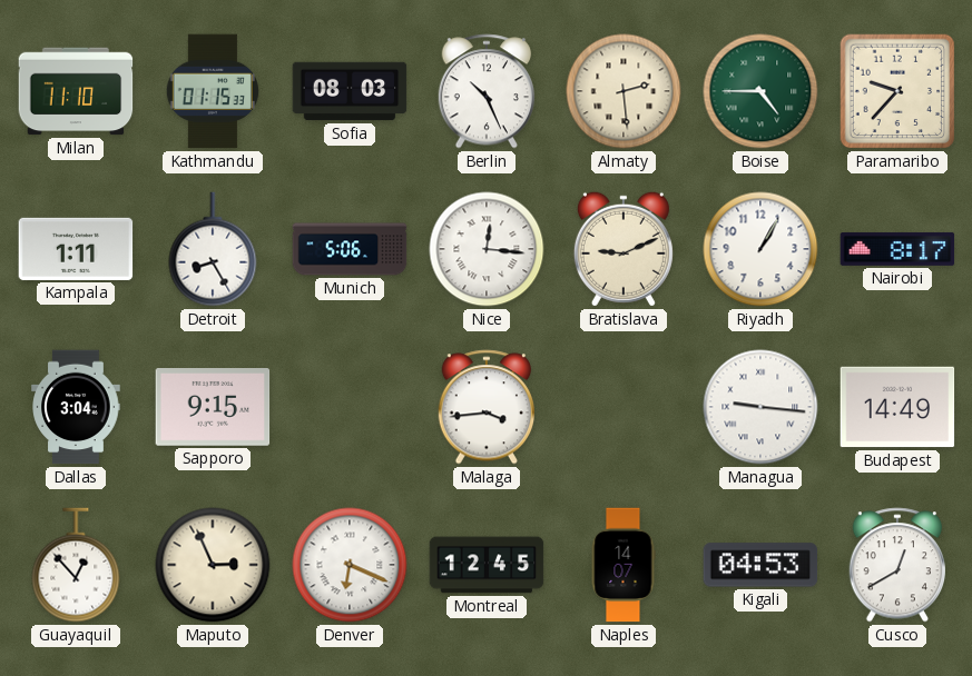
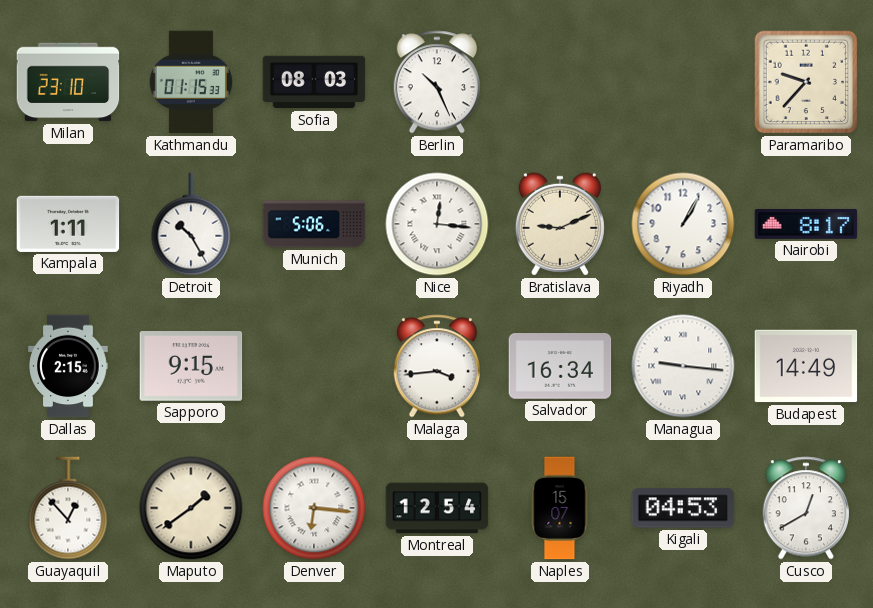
Milan: 11:10 -> 23:10
Almaty: 2:29 -> none
Boise: 4:45 -> none
Detroit: 8:25 -> 10:25
Dallas: 3:04 -> 2:15
Salvador: none -> 16:34
Maputo: 2:56 -> 1:39
Denver: 6:19 -> 6:16
Montreal: 12:45 -> 12:54
Naples: 14:07 -> 15:07
